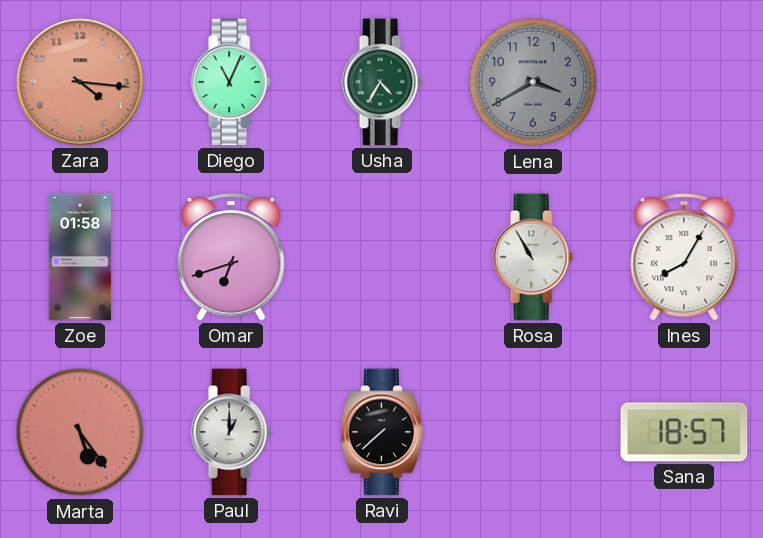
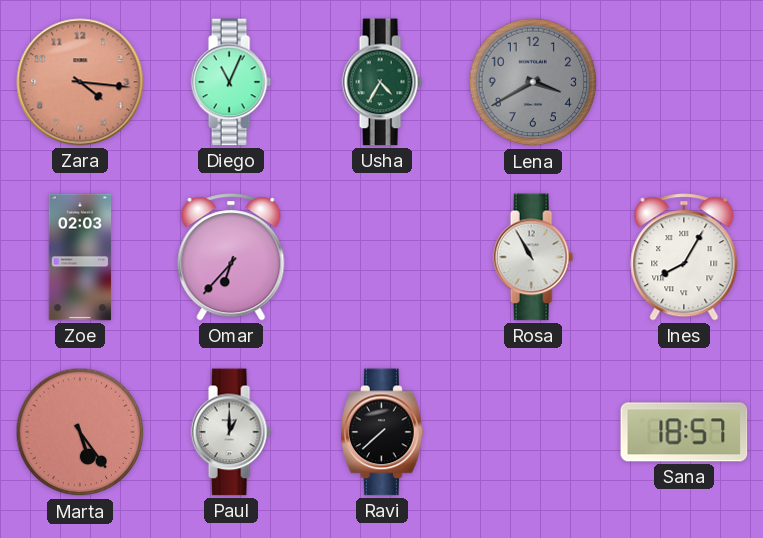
Zoe: 01:58 -> 02:03
Omar: 6:42 -> 6:37
